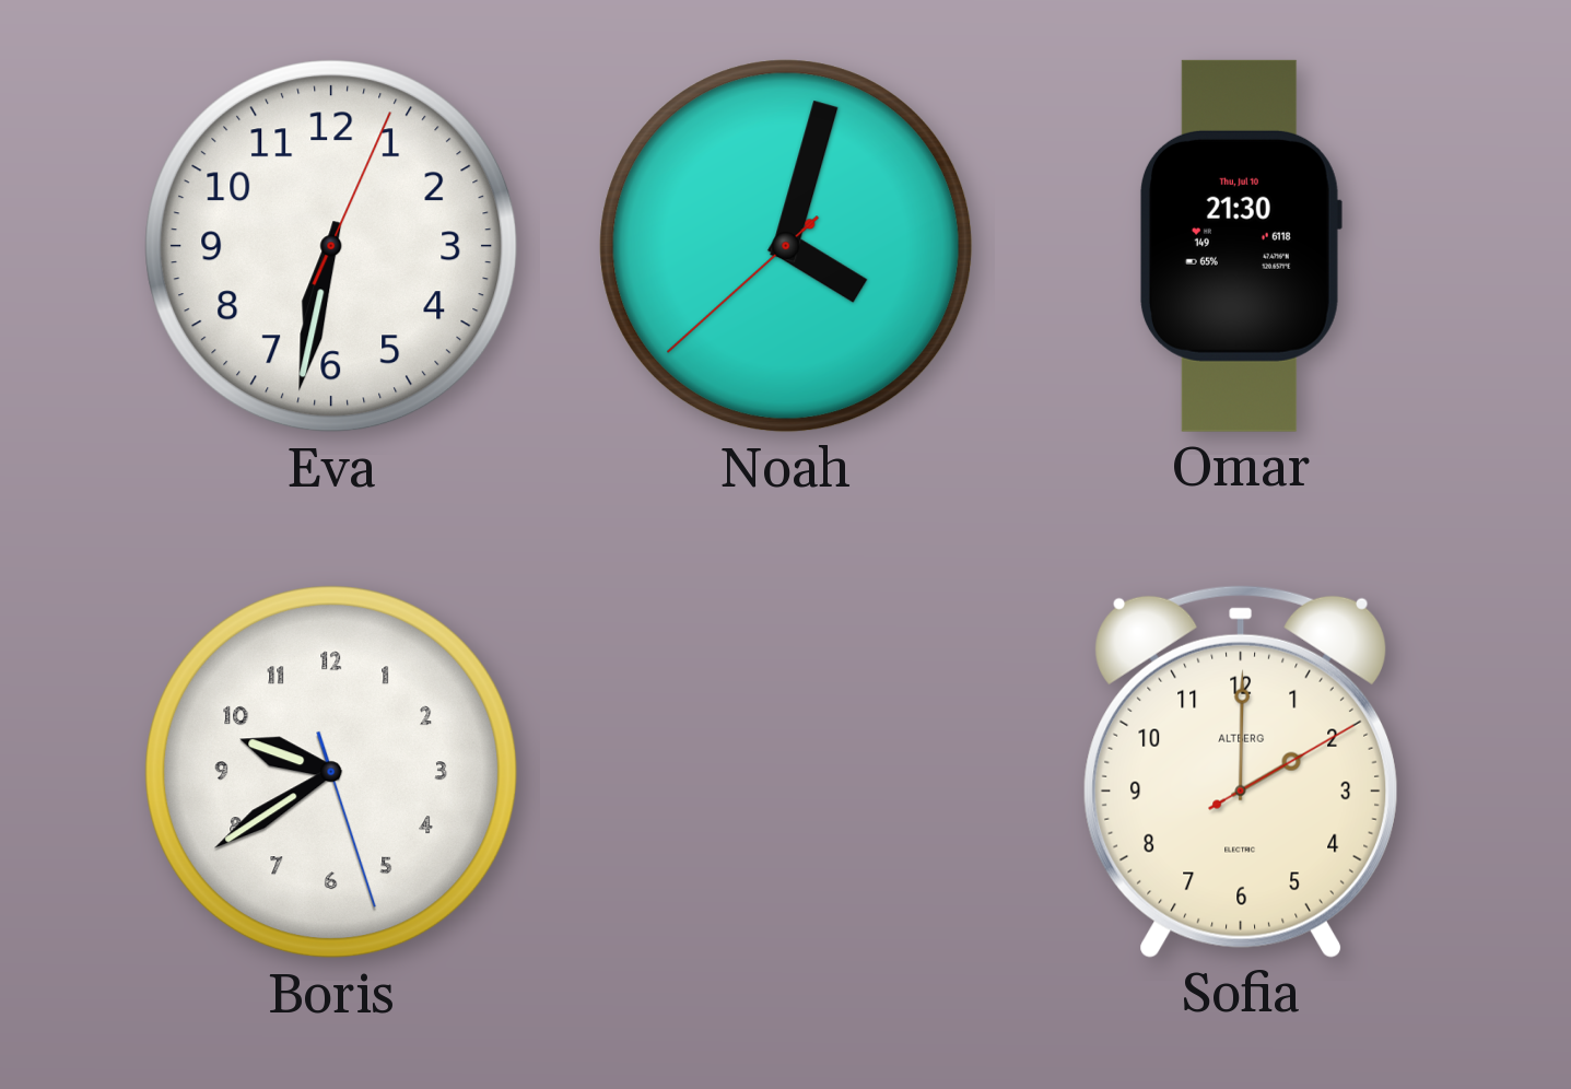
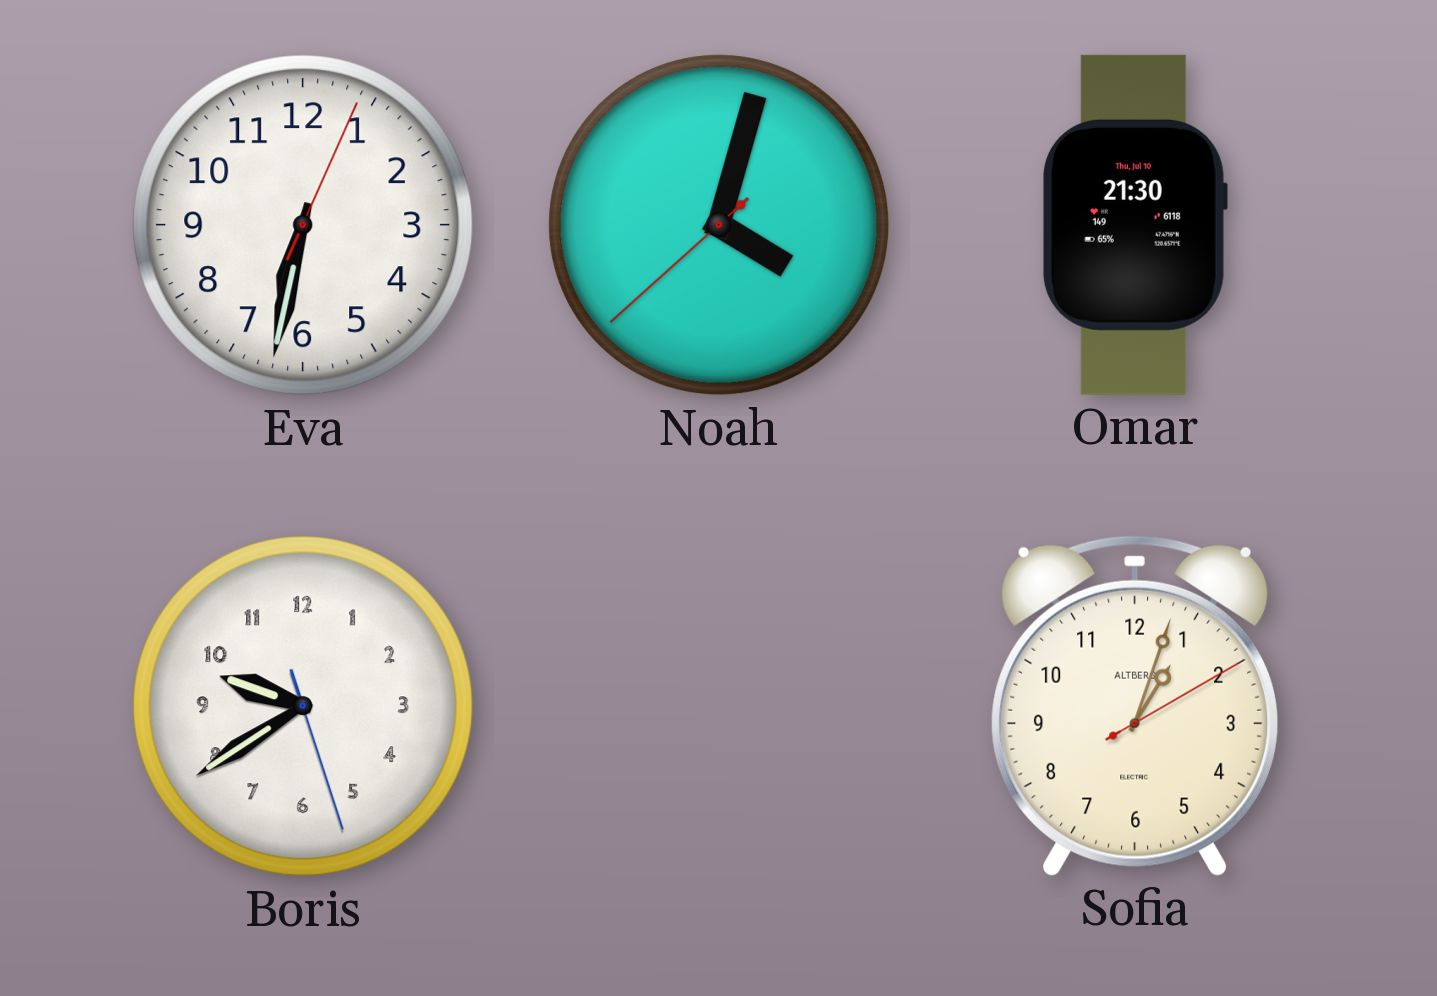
Sofia: 2:00 -> 1:03
